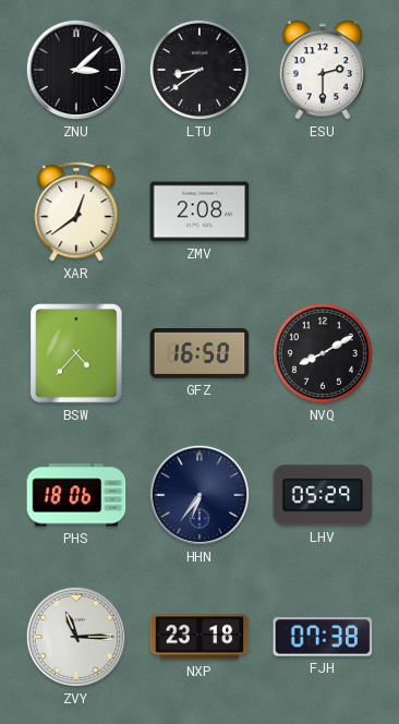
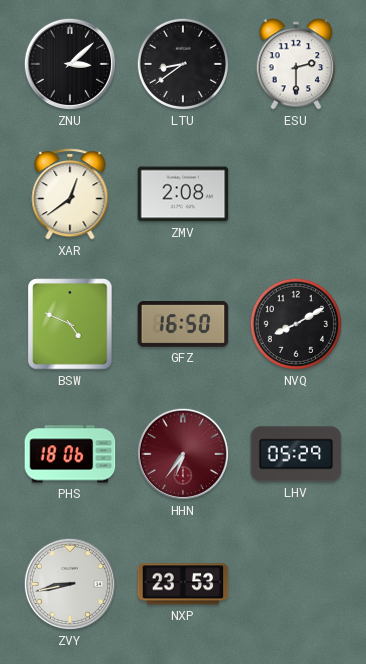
BSW: 4:37 -> 4:49
HHN dial: navy -> burgundy
ZVY: 11:15 -> 8:43
NXP: 23:18 -> 23:53
FJH: 07:38 -> none
